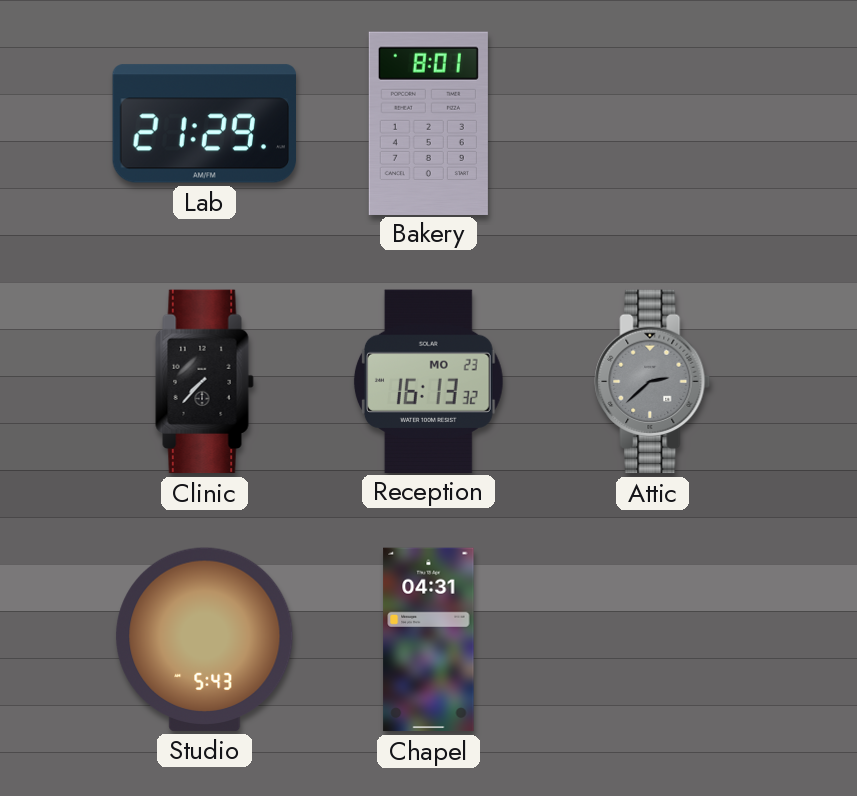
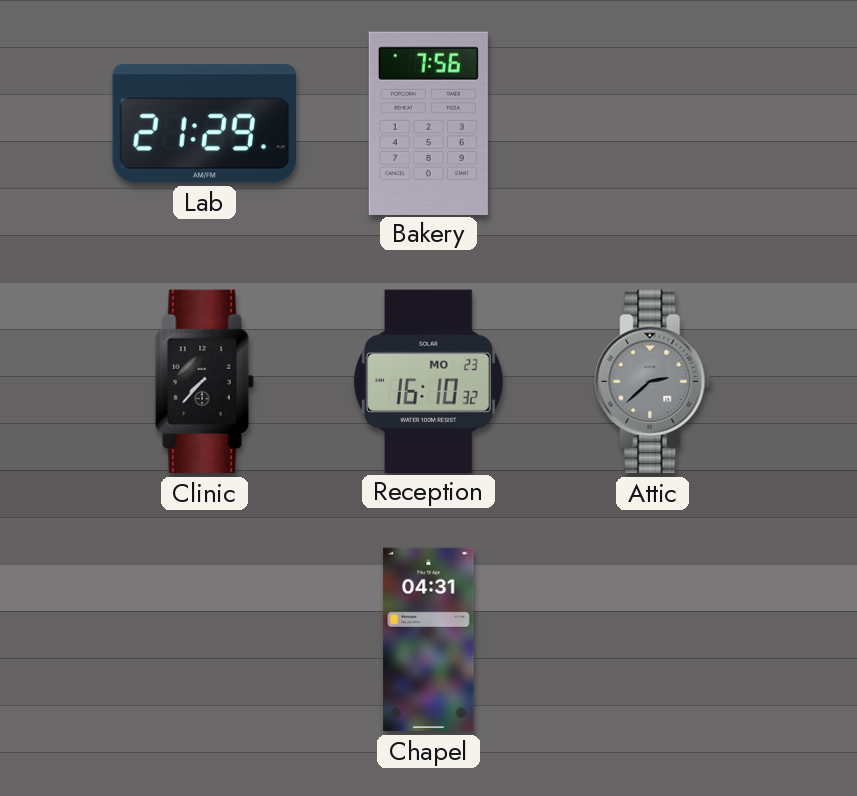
Bakery: 8:01 -> 7:56
Reception: 16:13 -> 16:10
Studio: 5:43 -> none
